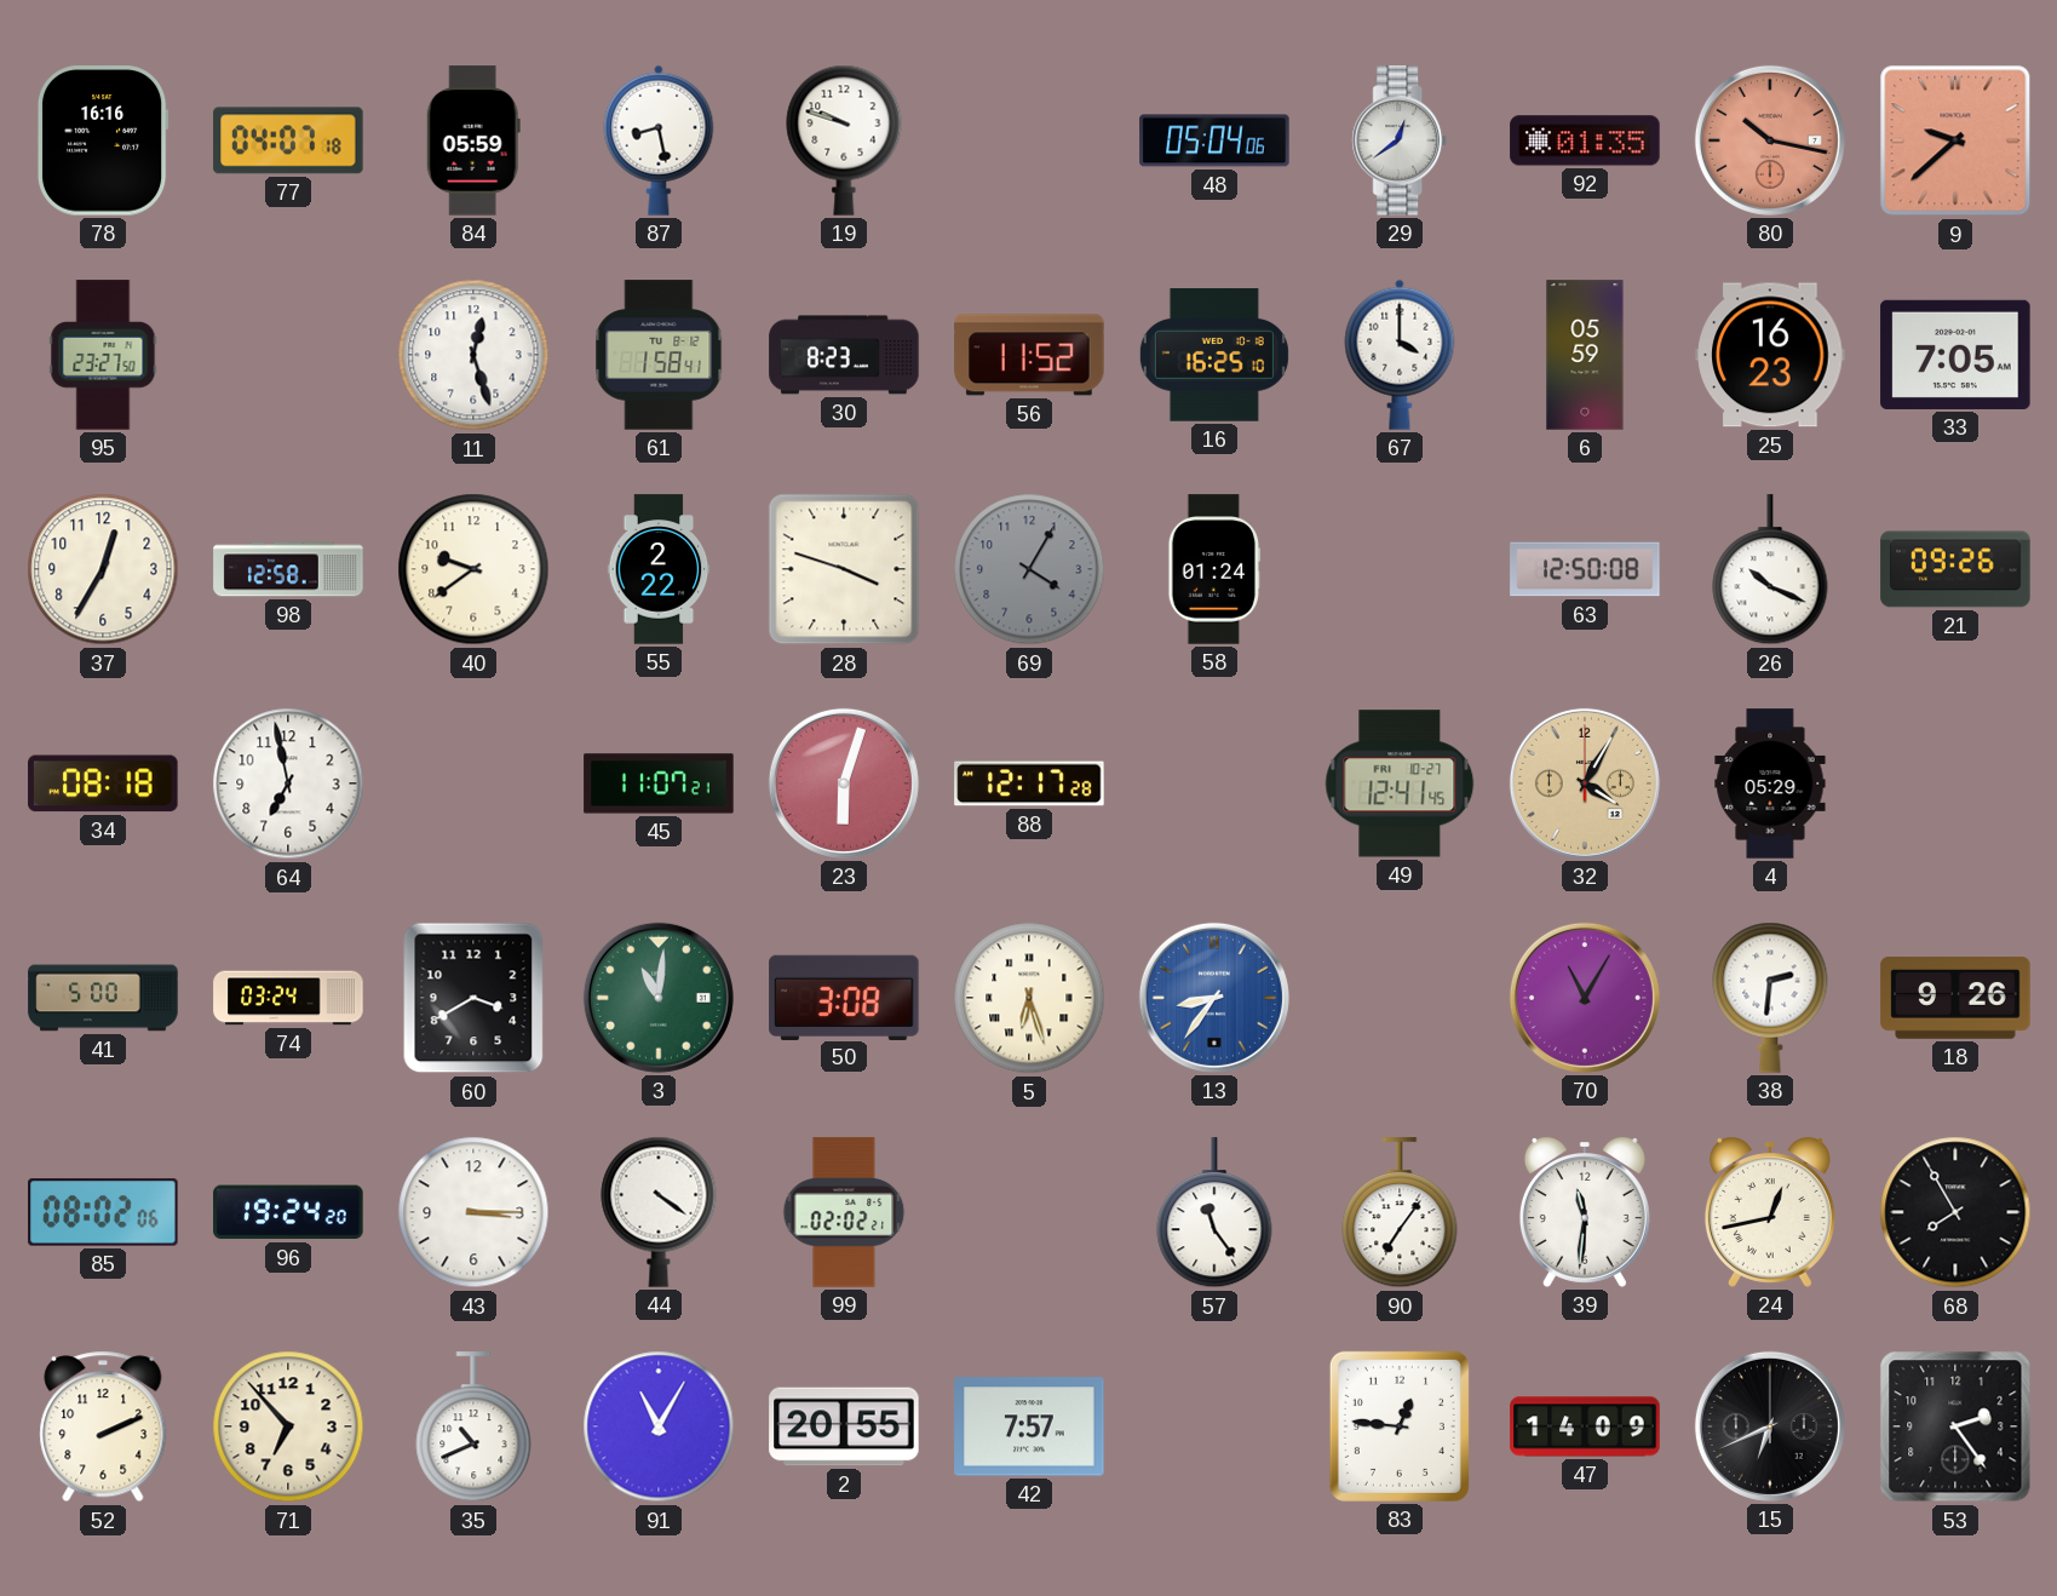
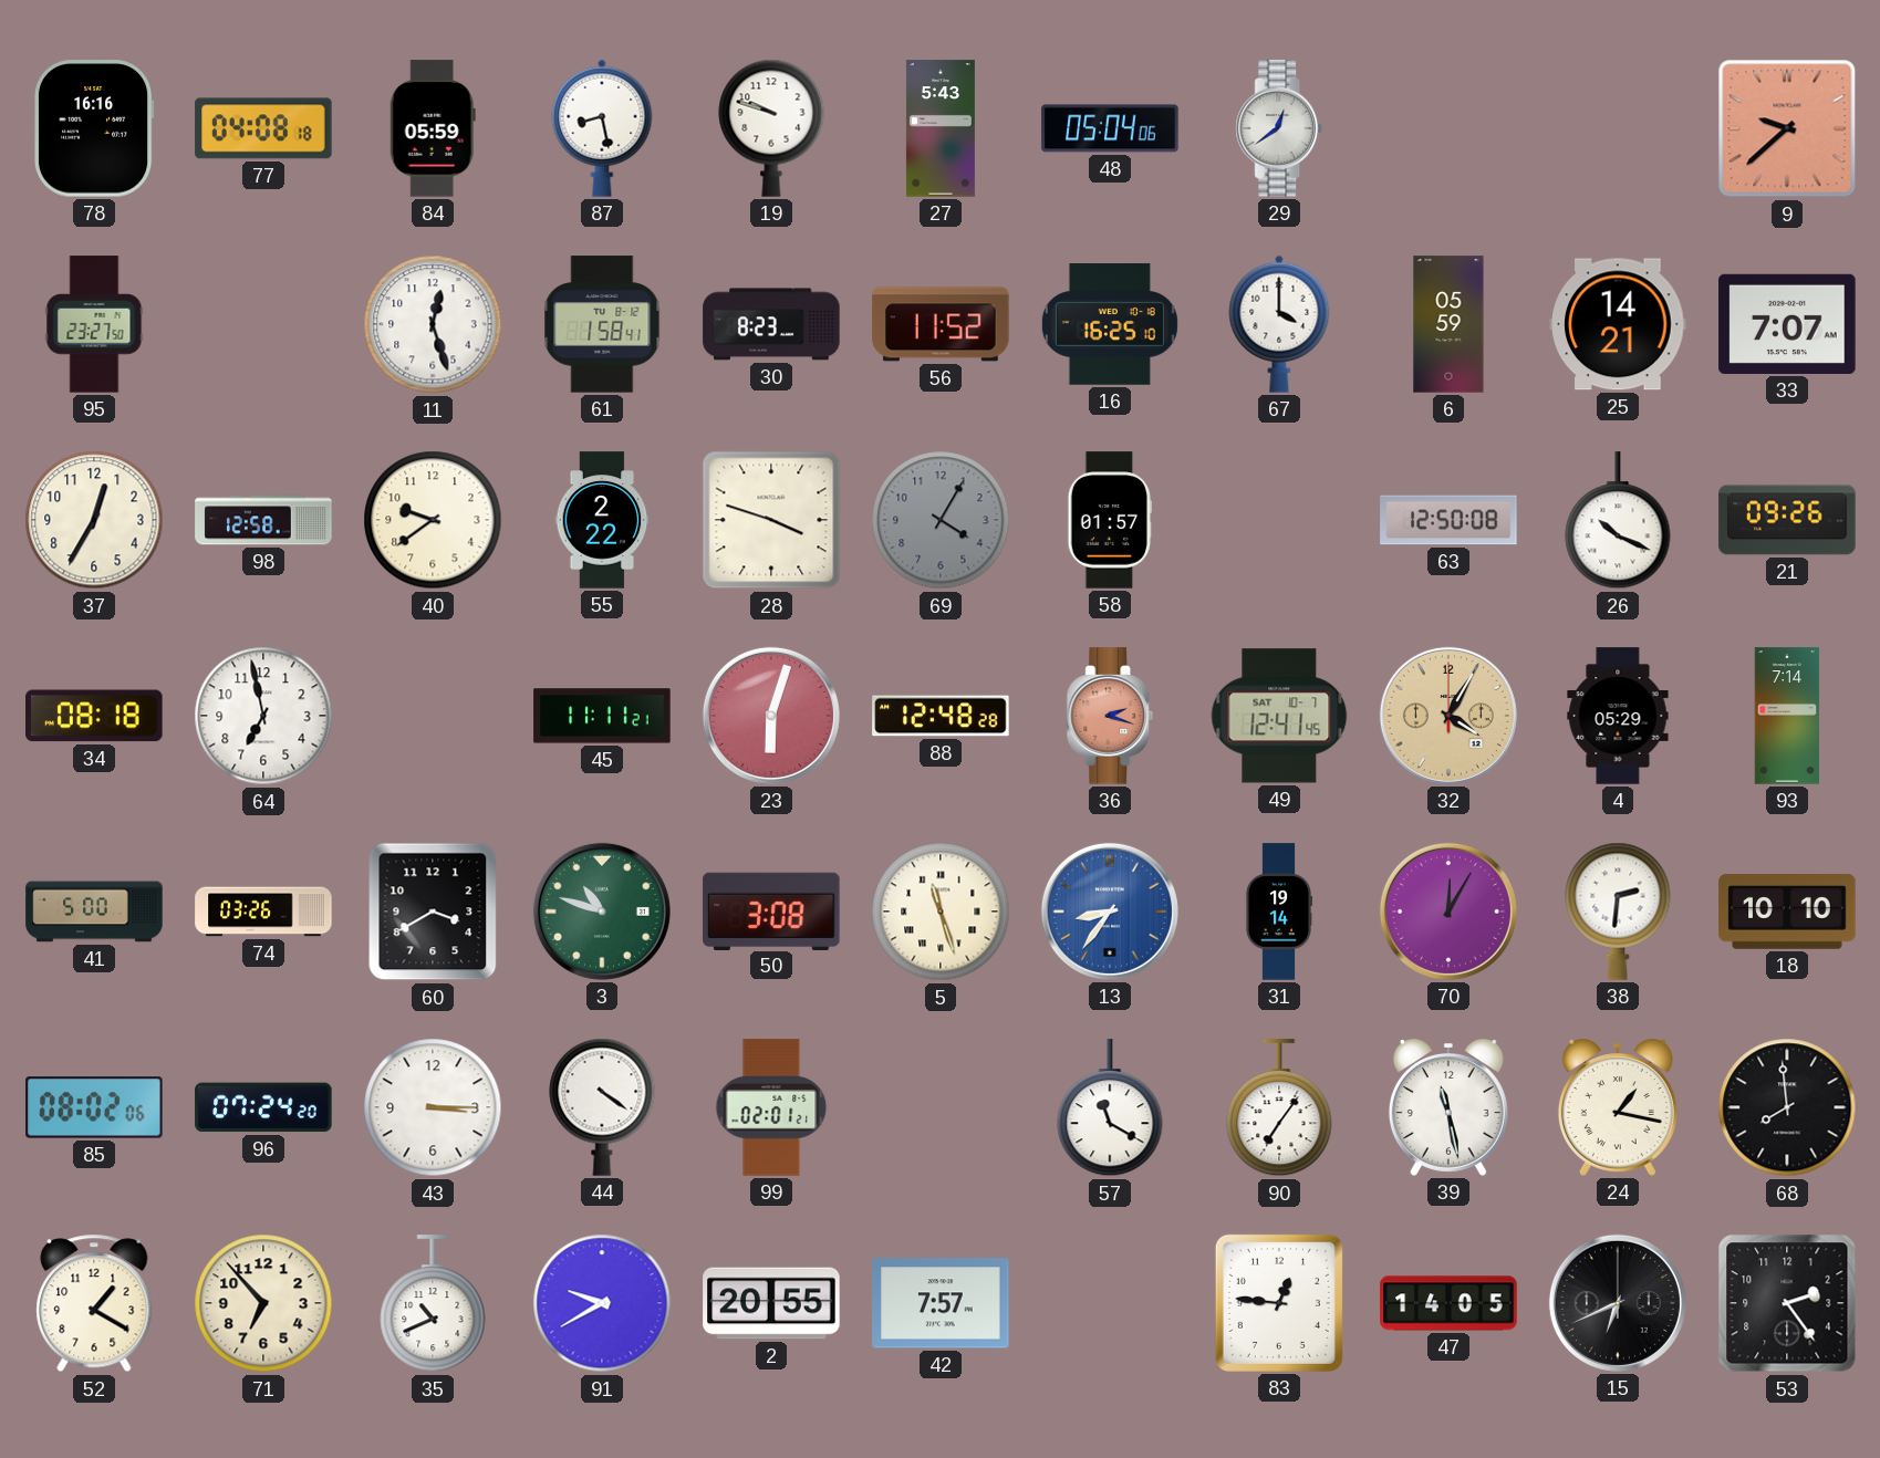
77: 04:07 -> 04:08
27: none -> 5:43
92: 01:35 -> none
80: 10:17 -> none
25: 16:23 -> 14:21
33: 7:05 -> 7:07
58: 01:24 -> 01:57
45: 11:07 -> 11:11
88: 12:17 -> 12:48
36: none -> 2:18
49 date: FRI 10-27 -> SAT 10-7
93: none -> 7:14
74: 03:24 -> 03:26
3: 11:01 -> 10:48
5: 6:27 -> 11:27
31: none -> 19:14
70: 11:05 -> 12:05
18: 9:26 -> 10:10
96: 19:24 -> 07:24
99: 02:02 -> 02:01
57: 11:24 -> 11:20
39: 11:31 -> 11:28
24: 12:43 -> 1:17
68: 7:55 -> 7:59
52: 2:11 -> 1:20
91: 11:05 -> 9:40
47: 14:09 -> 14:05
